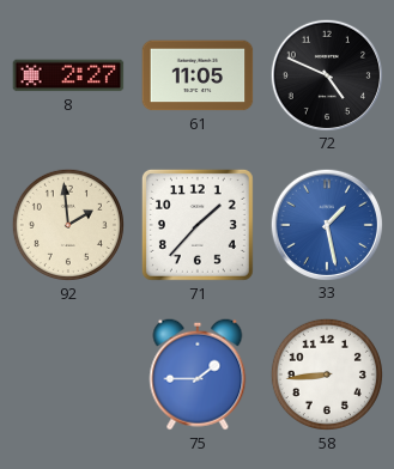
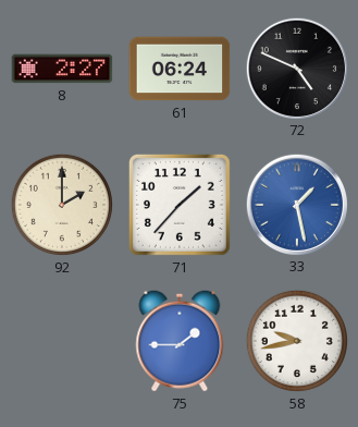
61: 11:05 -> 06:24
92: 1:59 -> 2:00
58: 8:44 -> 9:43
